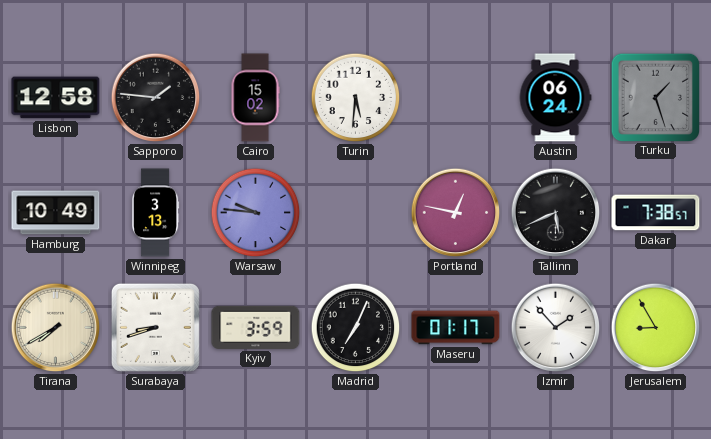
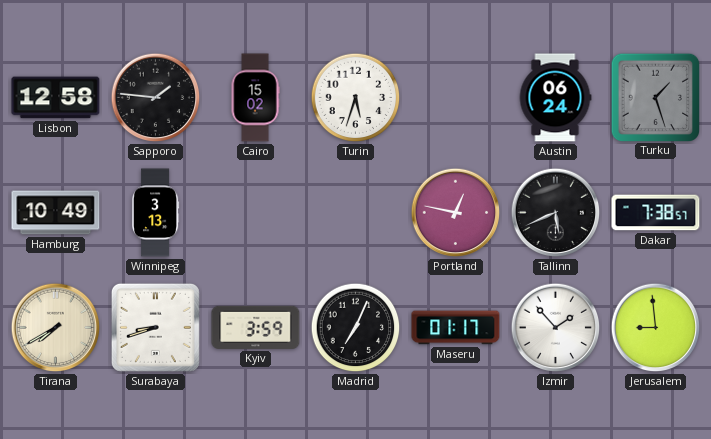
Turin: 5:31 -> 5:33
Warsaw: 9:46 -> none
Jerusalem: 8:55 -> 8:59
